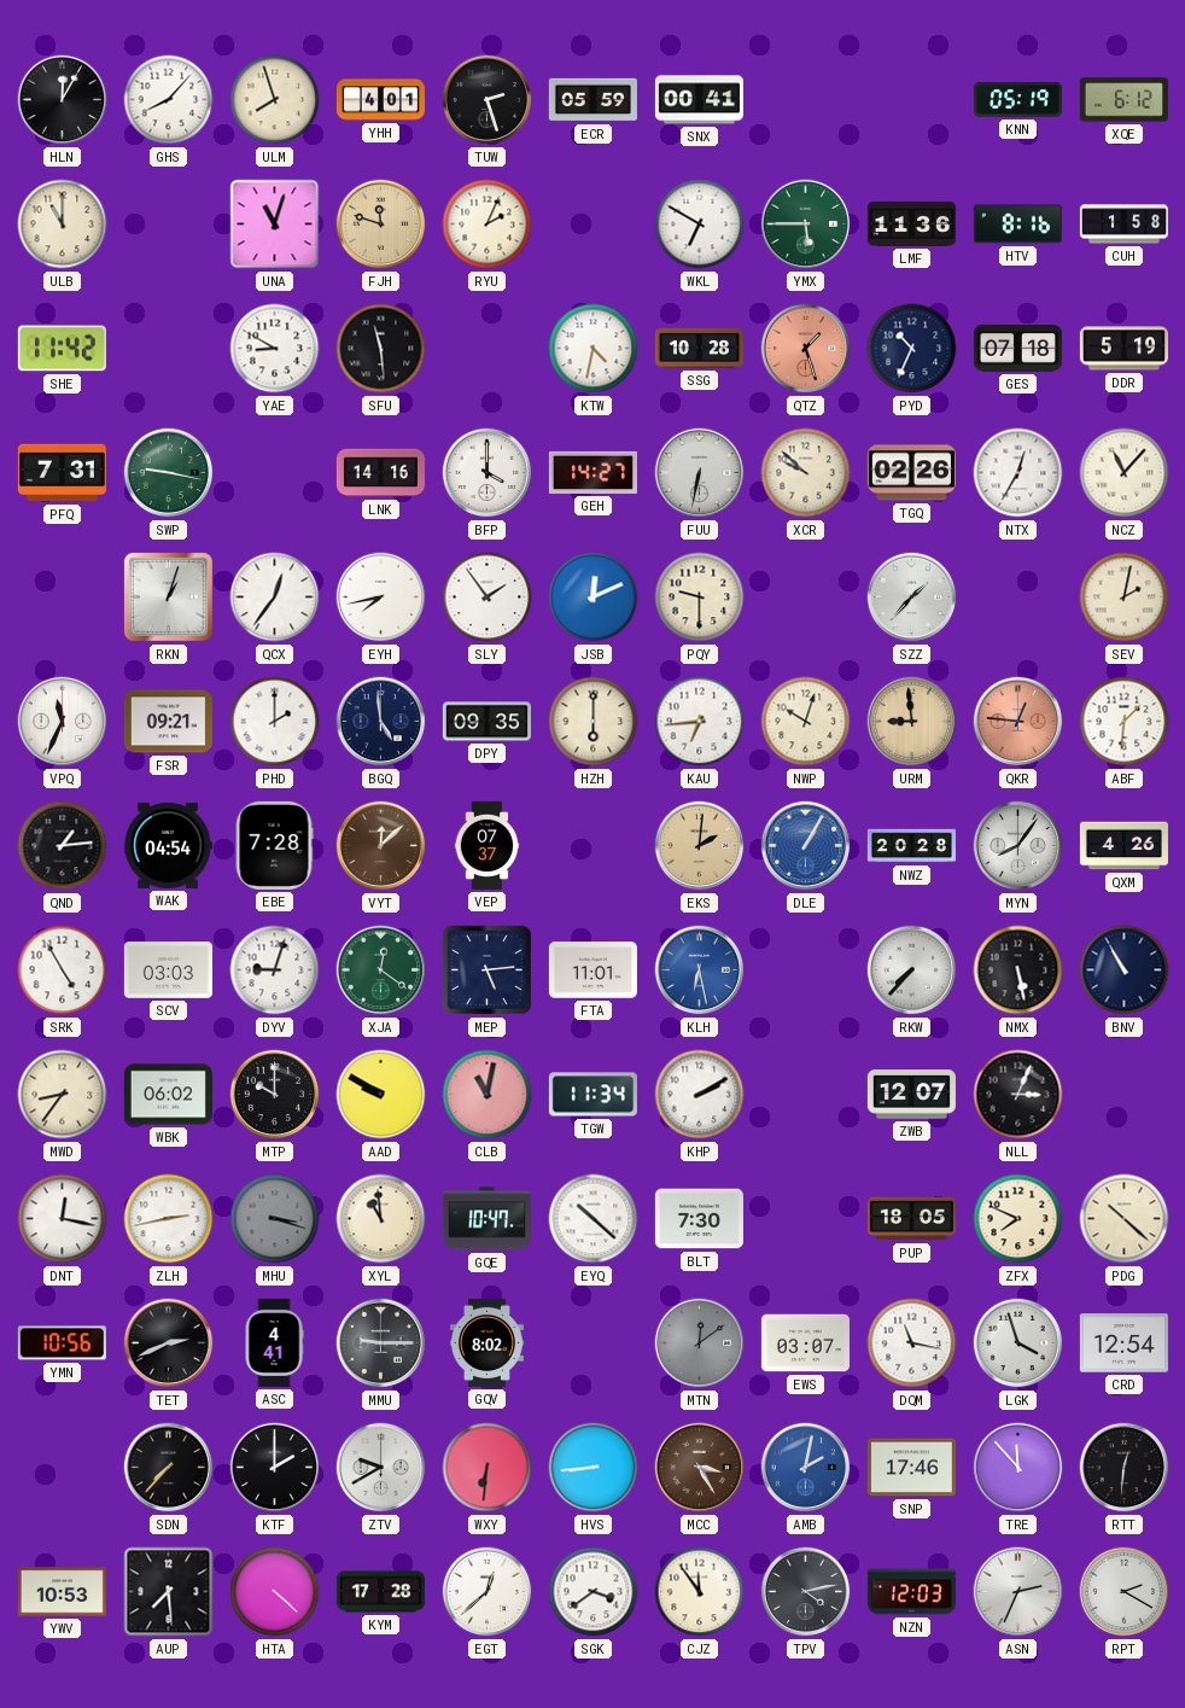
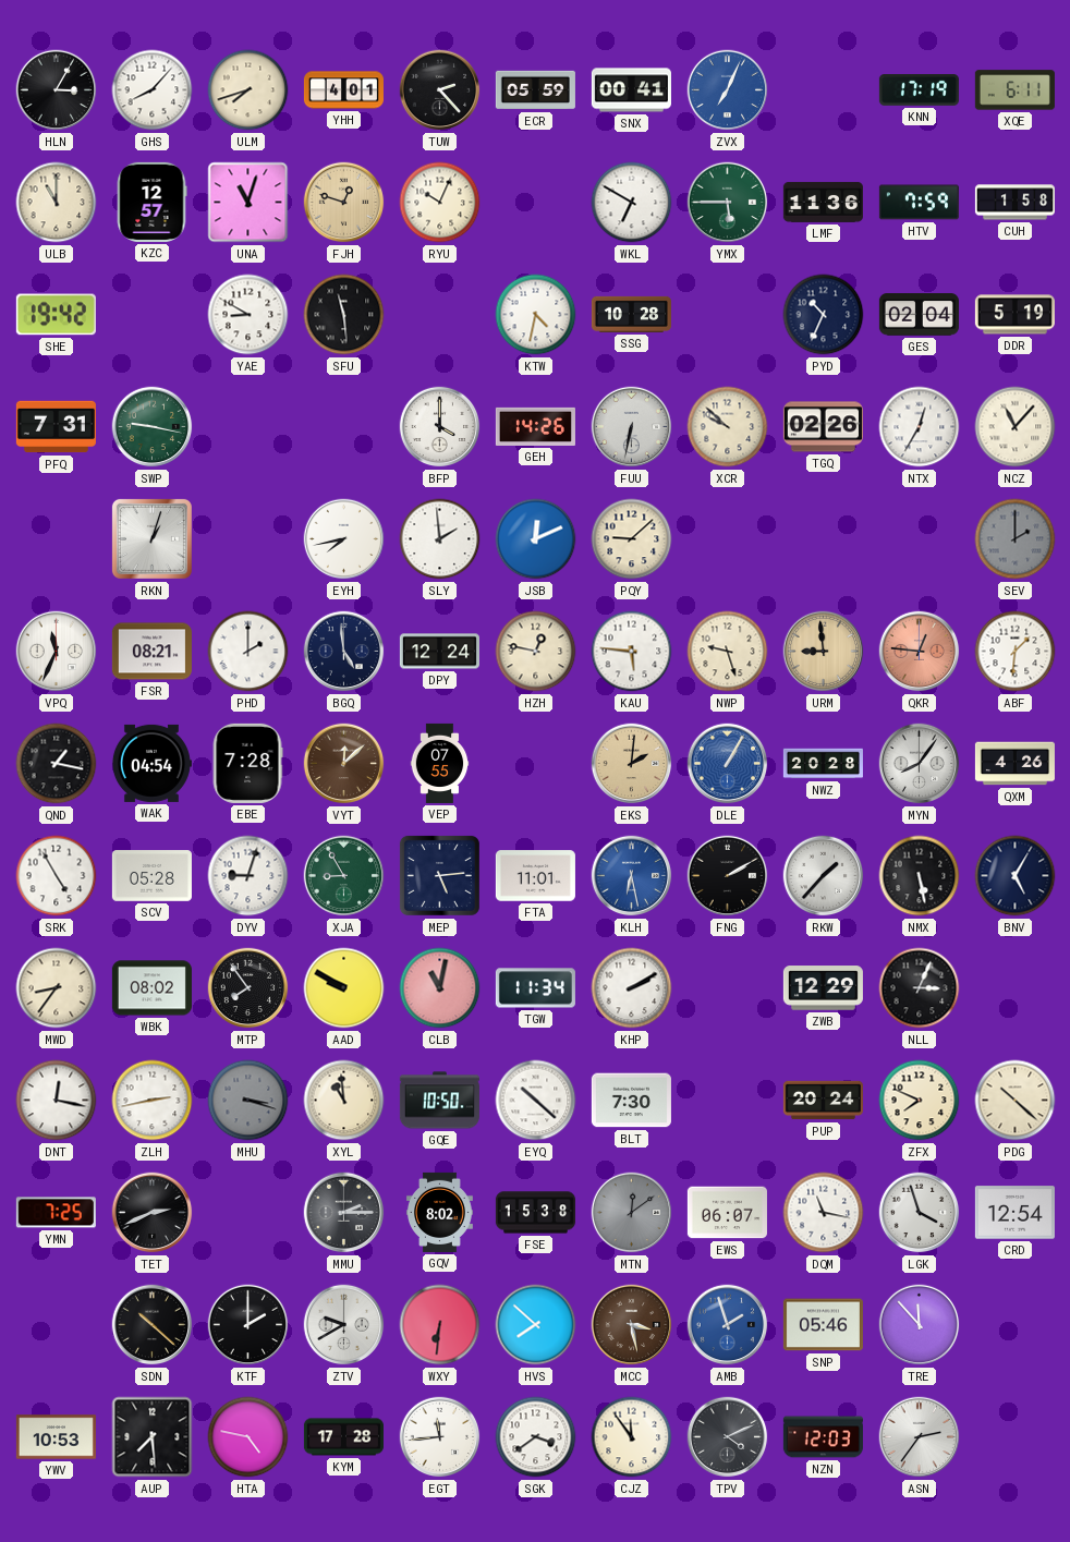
HLN: 12:05 -> 3:05
ULM: 7:57 -> 7:42
TUW: 2:27 -> 2:23
ZVX: none -> 7:04
KNN: 05:19 -> 17:19
XQE: 6:12 -> 6:11
KZC: none -> 12:57
FJH: 11:48 -> 12:48
RYU: 2:04 -> 10:04
HTV: 8:16 -> 7:59
SHE: 11:42 -> 19:42
QTZ: 1:27 -> none
GES: 07:18 -> 02:04
LNK: 14:16 -> none
GEH: 14:27 -> 14:26
QCX: 12:36 -> none
SLY: 1:54 -> 1:59
PQY: 9:30 -> 9:08
SZZ: 1:37 -> none
SEV: 2:02 -> 2:00
SEV dial: cream -> grey
FSR: 09:21 -> 08:21
DPY: 09:35 -> 12:24
HZH: 6:00 -> 12:47
KAU: 6:44 -> 5:46
NWP: 10:03 -> 9:27
QND: 1:14 -> 1:17
VEP: 07:37 -> 07:55
SCV: 03:03 -> 05:28
XJA: 12:21 -> 8:55
FNG: none -> 2:10
RKW: 7:37 -> 1:37
BNV: 10:55 -> 5:05
WBK: 06:02 -> 08:02
MTP: 10:00 -> 7:54
ZWB: 12:07 -> 12:29
GQE: 10:47 -> 10:50
PUP: 18:05 -> 20:24
YMN: 10:56 -> 7:25
ASC: 4:41 -> none
MMU: 9:15 -> 2:15
FSE: none -> 15:38
EWS: 03:07 -> 06:07
SDN: 7:37 -> 10:22
HVS: 8:44 -> 7:52
MCC: 3:25 -> 3:28
AMB: 2:02 -> 1:57
SNP: 17:46 -> 05:46
RTT: 12:31 -> none
HTA: 4:22 -> 4:47
EGT: 12:38 -> 11:44
TPV: 4:13 -> 4:11
ASN: 2:34 -> 2:36
RPT: 2:20 -> none
